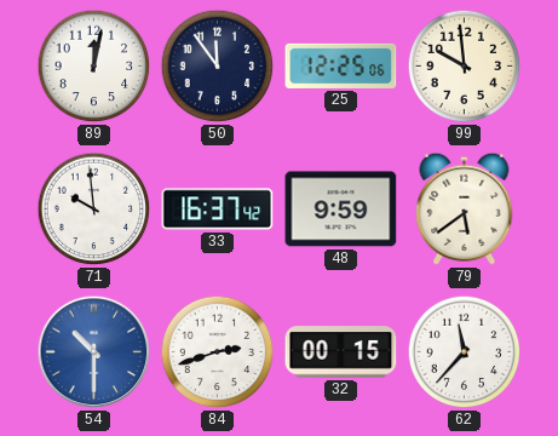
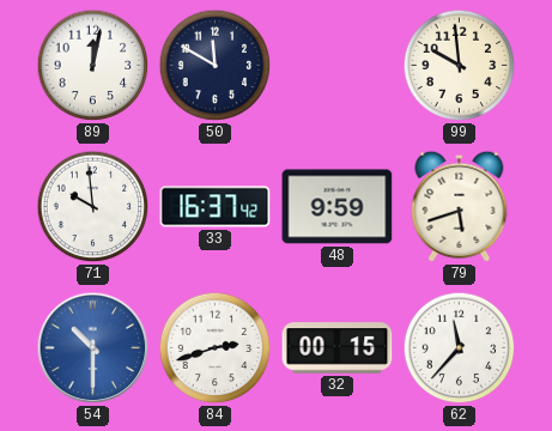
50: 11:54 -> 11:50
25: 12:25 -> none
79: 5:39 -> 5:42
